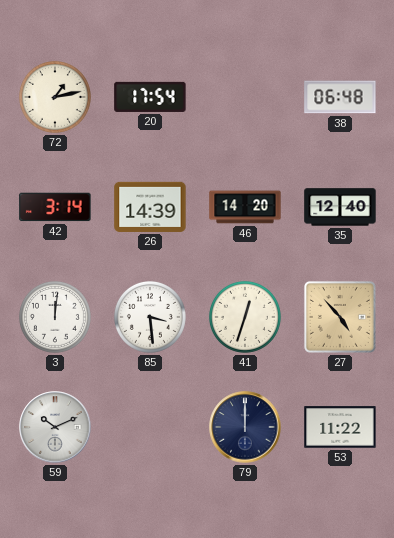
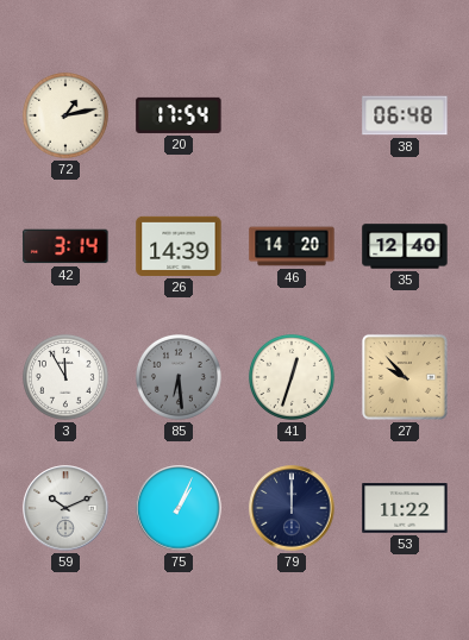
3: 12:01 -> 11:55
85: 3:29 -> 6:29
85 dial: white -> grey
27: 4:53 -> 9:53
75: none -> 1:04
